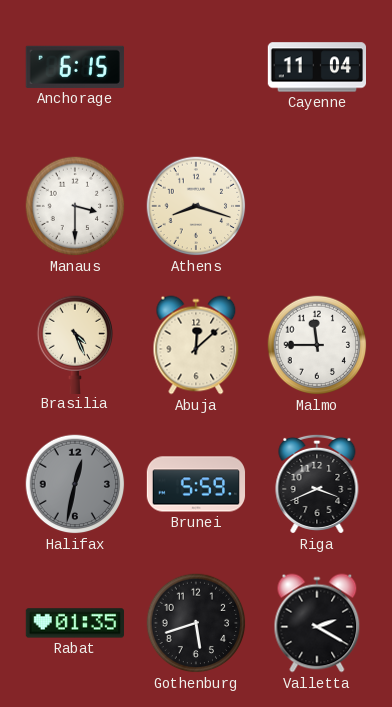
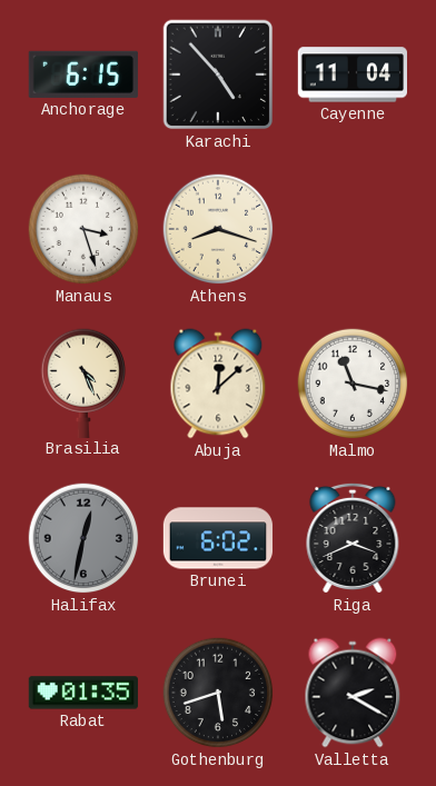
Karachi: none -> 4:53
Manaus: 3:30 -> 3:27
Malmo: 11:45 -> 11:17
Brunei: 5:59 -> 6:02
